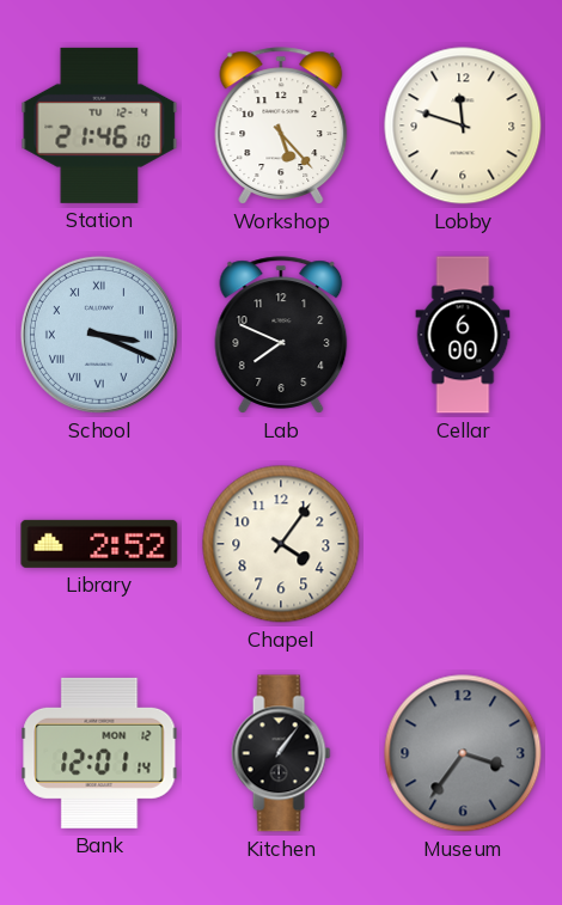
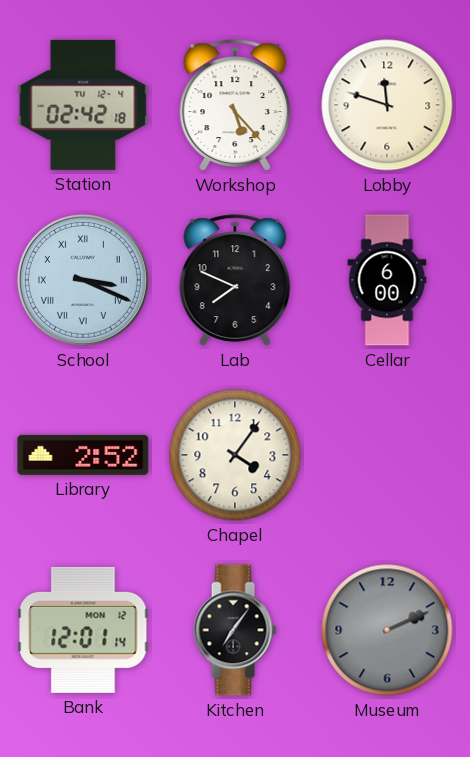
Station: 21:46 -> 02:42
Kitchen: 1:06 -> 7:06
Museum: 3:36 -> 2:11
